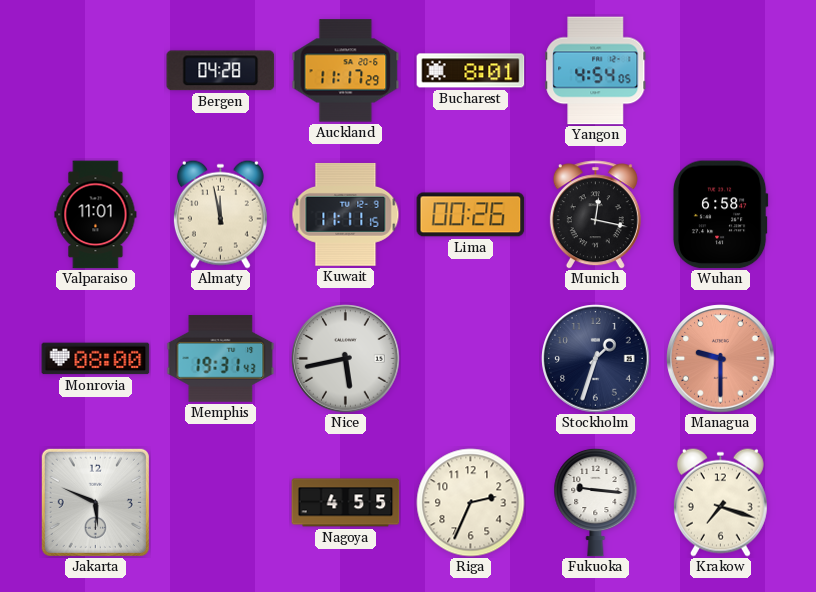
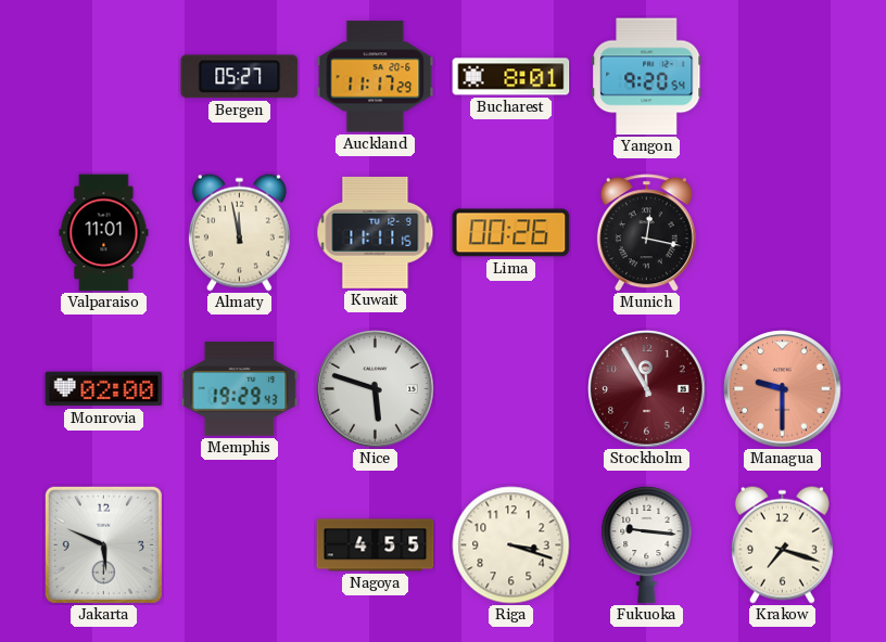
Bergen: 04:28 -> 05:27
Yangon: 4:54 -> 9:20
Wuhan: 6:58 -> none
Monrovia: 08:00 -> 02:00
Memphis: 19:31 -> 19:29
Nice: 5:43 -> 5:48
Stockholm: 1:33 -> 11:55
Stockholm dial: navy -> burgundy
Riga: 2:34 -> 3:18
